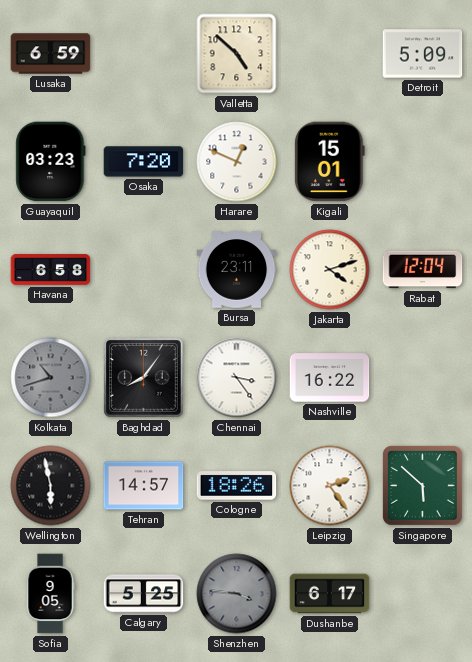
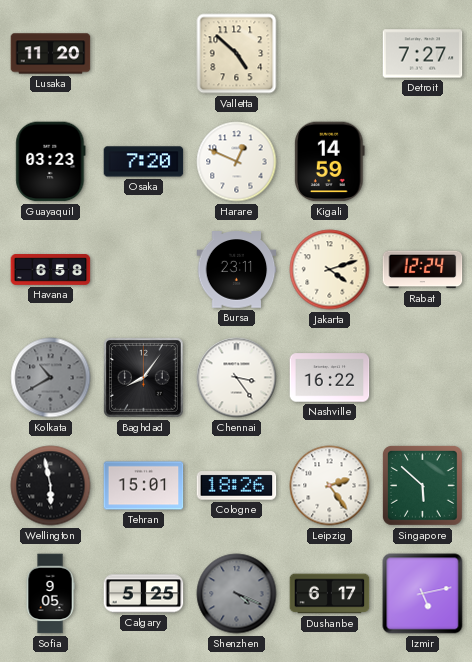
Lusaka: 6:59 -> 11:20
Detroit: 5:09 -> 7:27
Kigali: 15:01 -> 14:59
Rabat: 12:04 -> 12:24
Kolkata: 10:42 -> 10:40
Tehran: 14:57 -> 15:01
Shenzhen: 3:46 -> 4:19
Izmir: none -> 5:13
